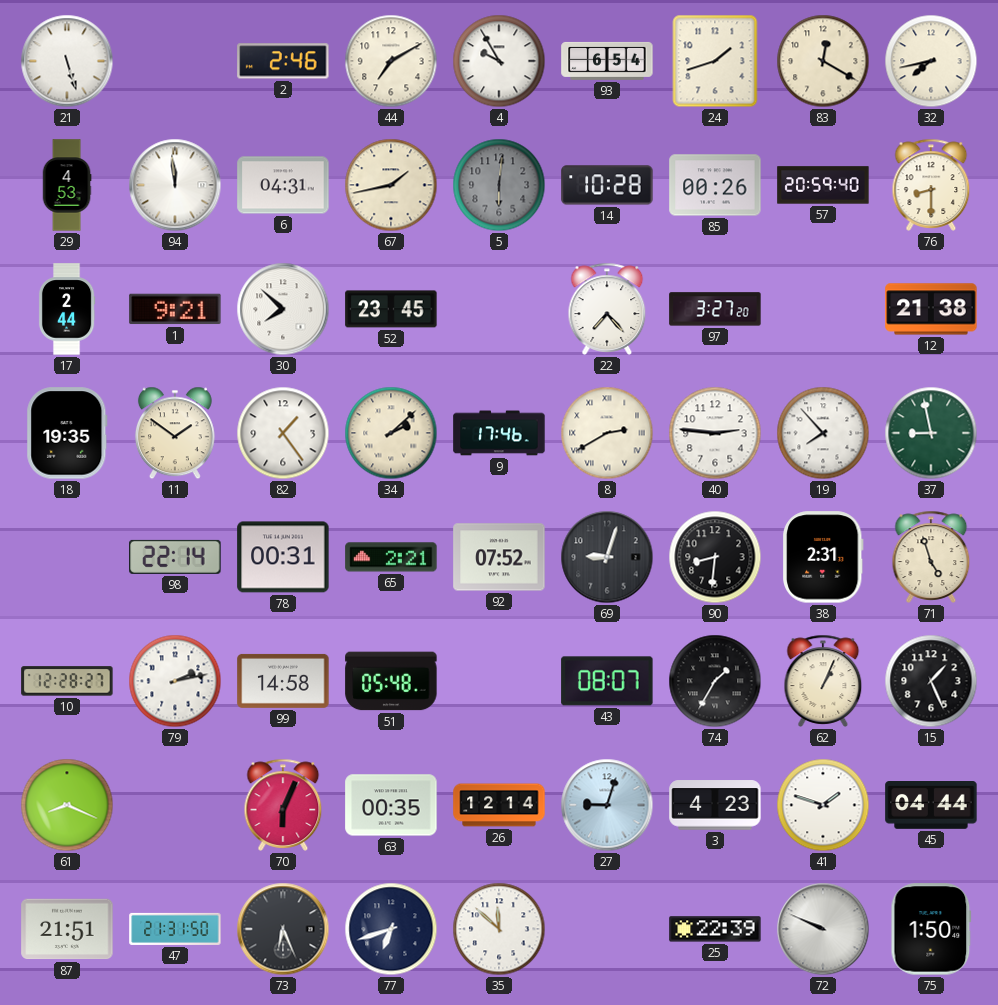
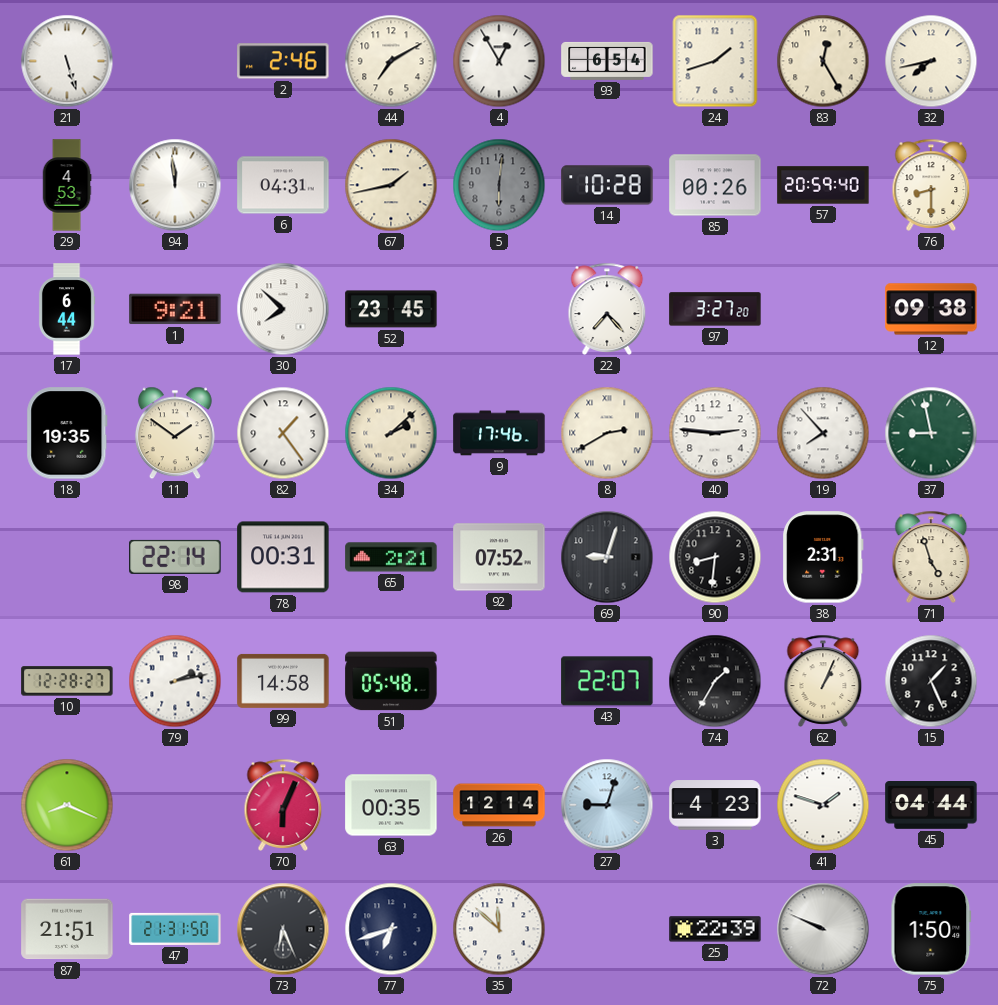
4: 9:55 -> 12:55
83: 12:20 -> 12:25
17: 2:44 -> 6:44
12: 21:38 -> 09:38
43: 08:07 -> 22:07
